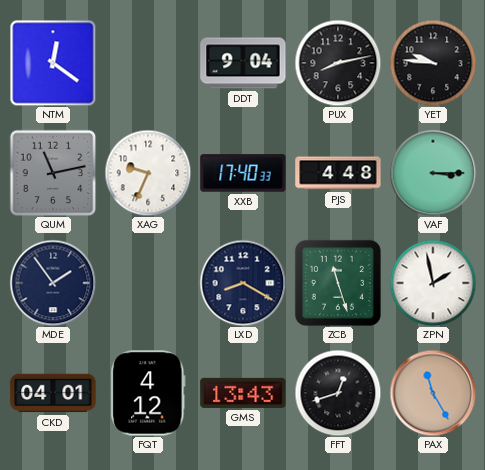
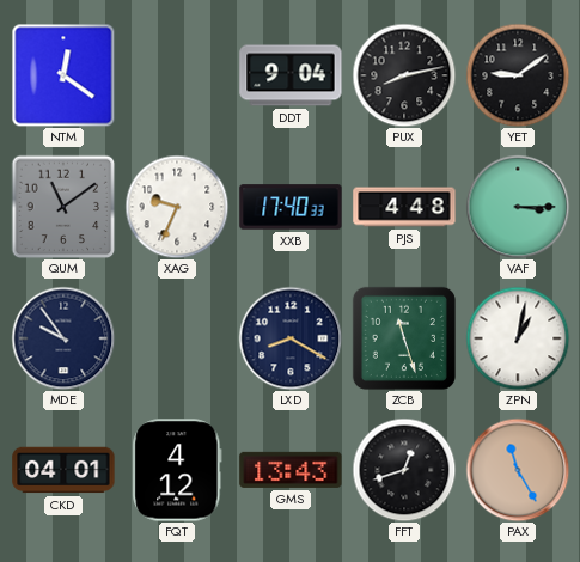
YET: 9:46 -> 9:09
QUM: 11:13 -> 11:09
MDE: 1:54 -> 9:54
ZPN: 1:58 -> 1:02
